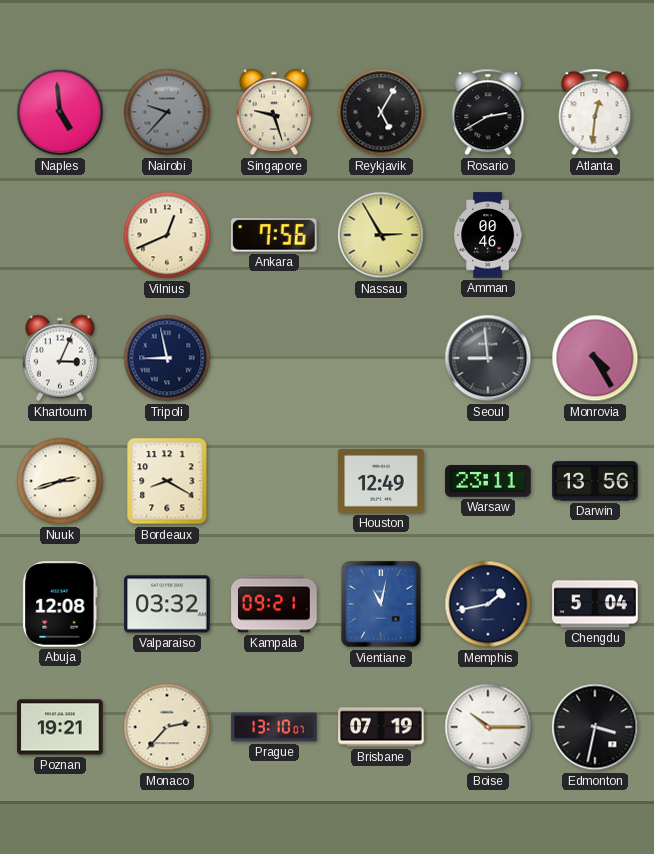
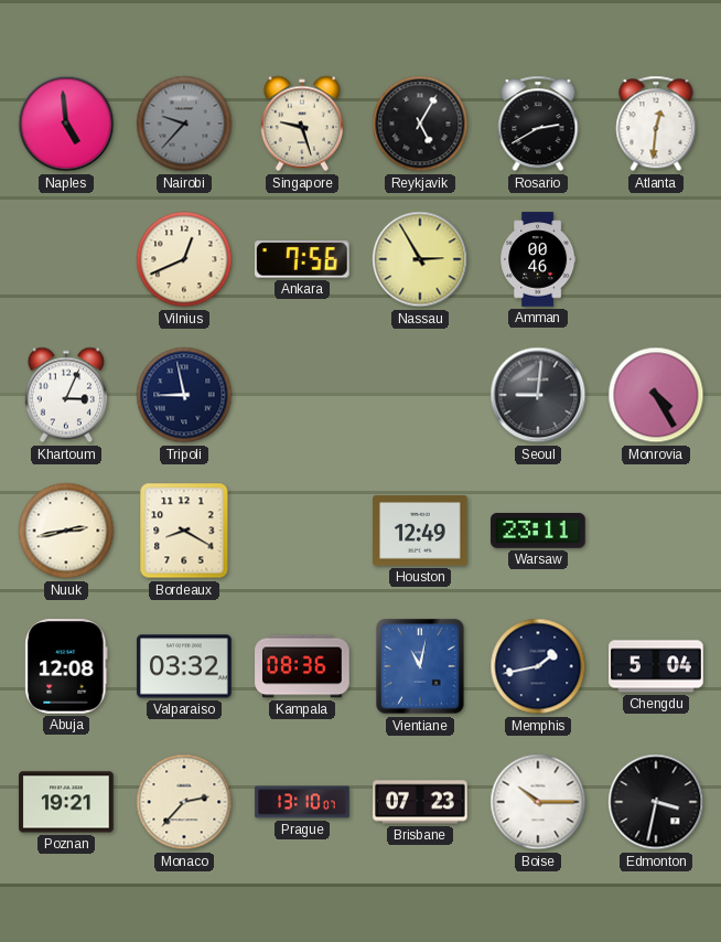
Seoul: 8:59 -> 9:01
Nuuk: 2:42 -> 2:43
Darwin: 13:56 -> none
Kampala: 09:21 -> 08:36
Brisbane: 07:19 -> 07:23
